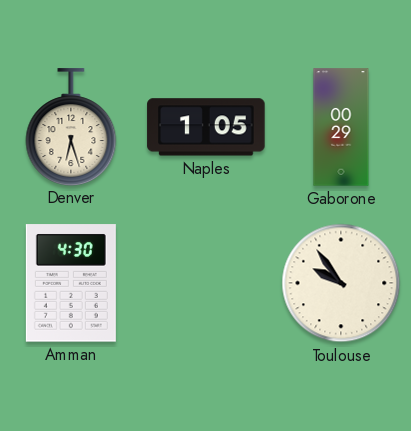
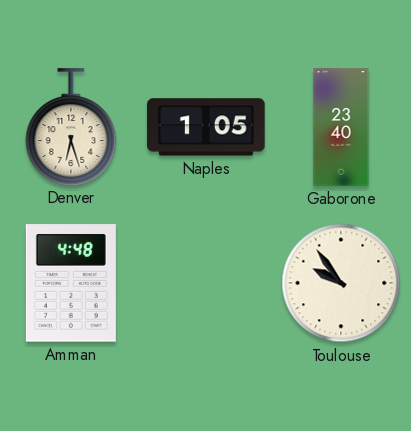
Gaborone: 00:29 -> 23:40
Amman: 4:30 -> 4:48
